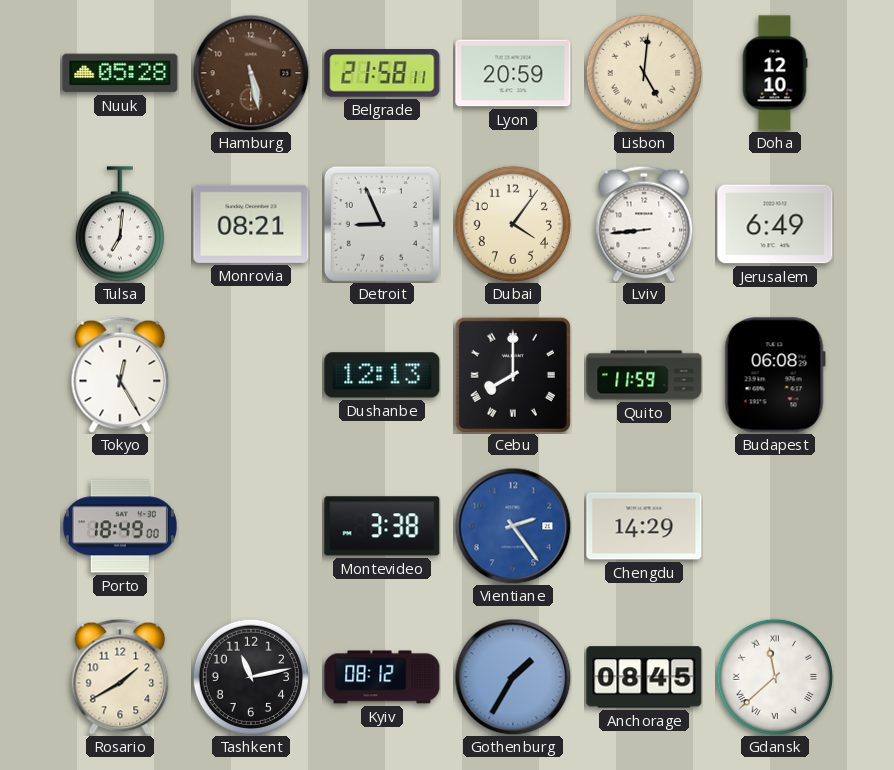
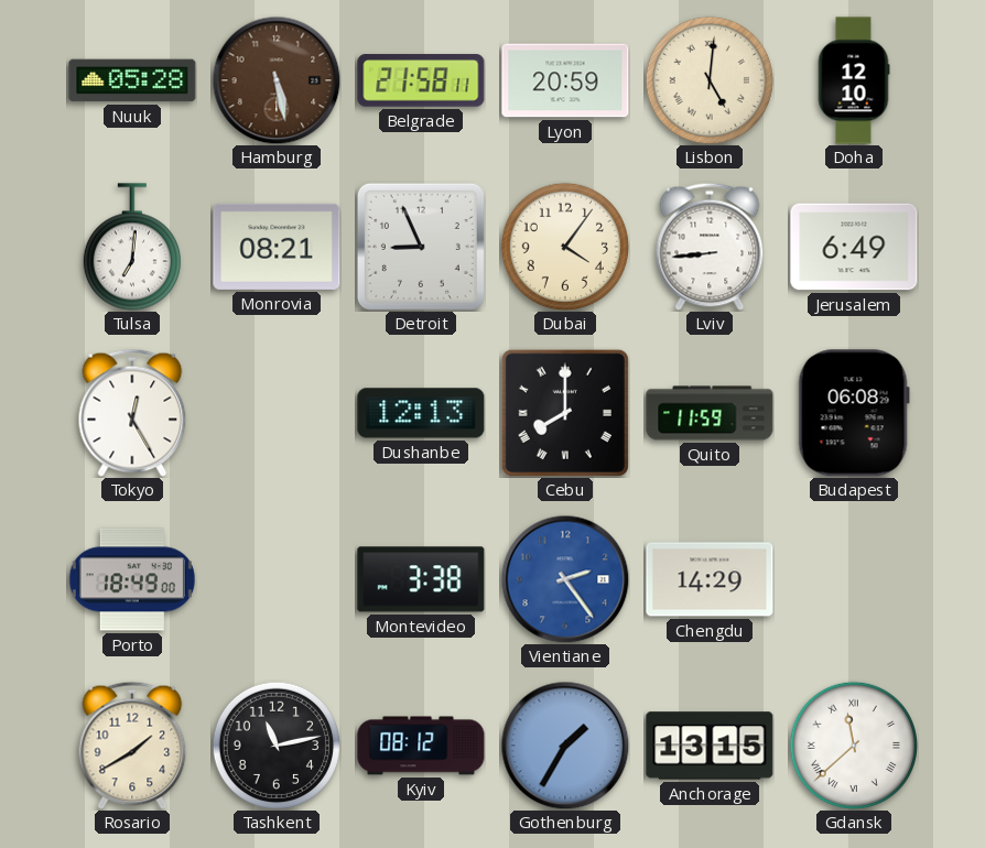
Anchorage: 08:45 -> 13:15
